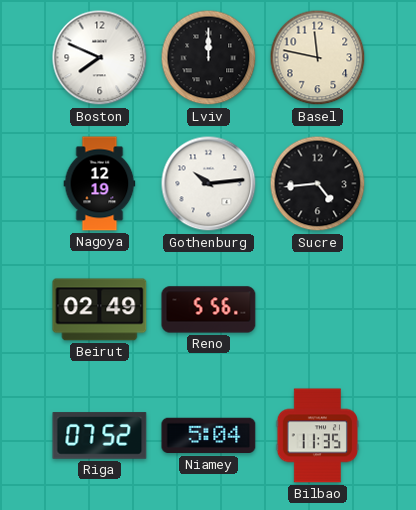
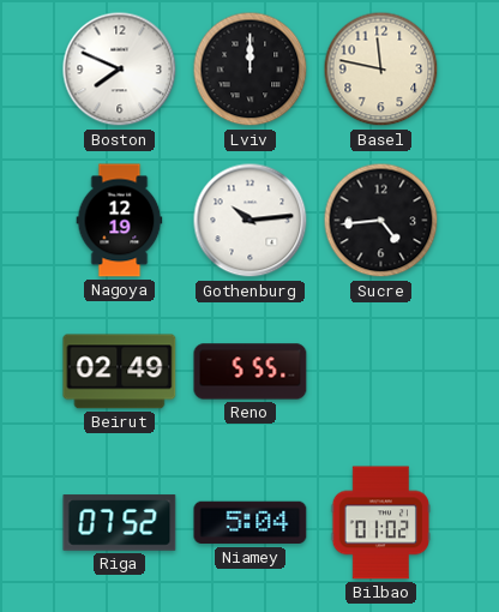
Reno: 5:56 -> 5:55
Bilbao: 11:35 -> 01:02
